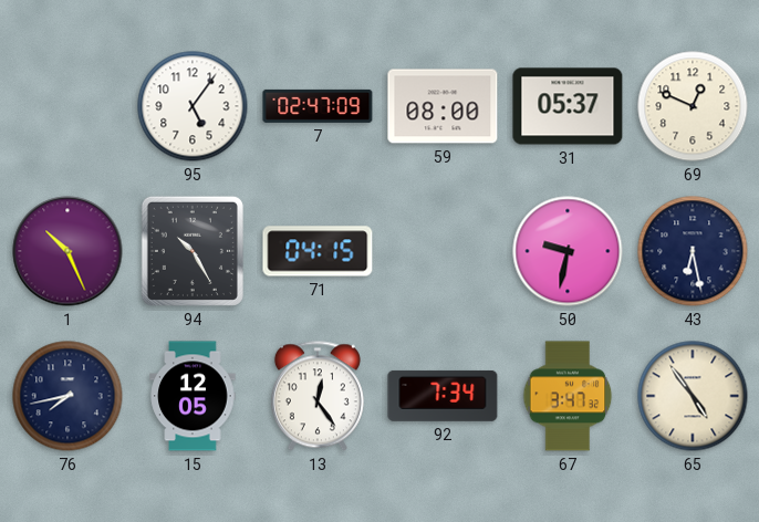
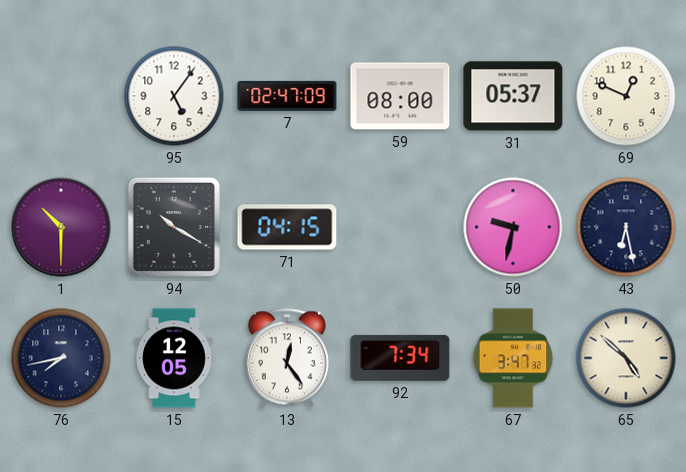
1: 10:26 -> 10:30
94: 10:25 -> 10:20
65: 4:54 -> 4:52
